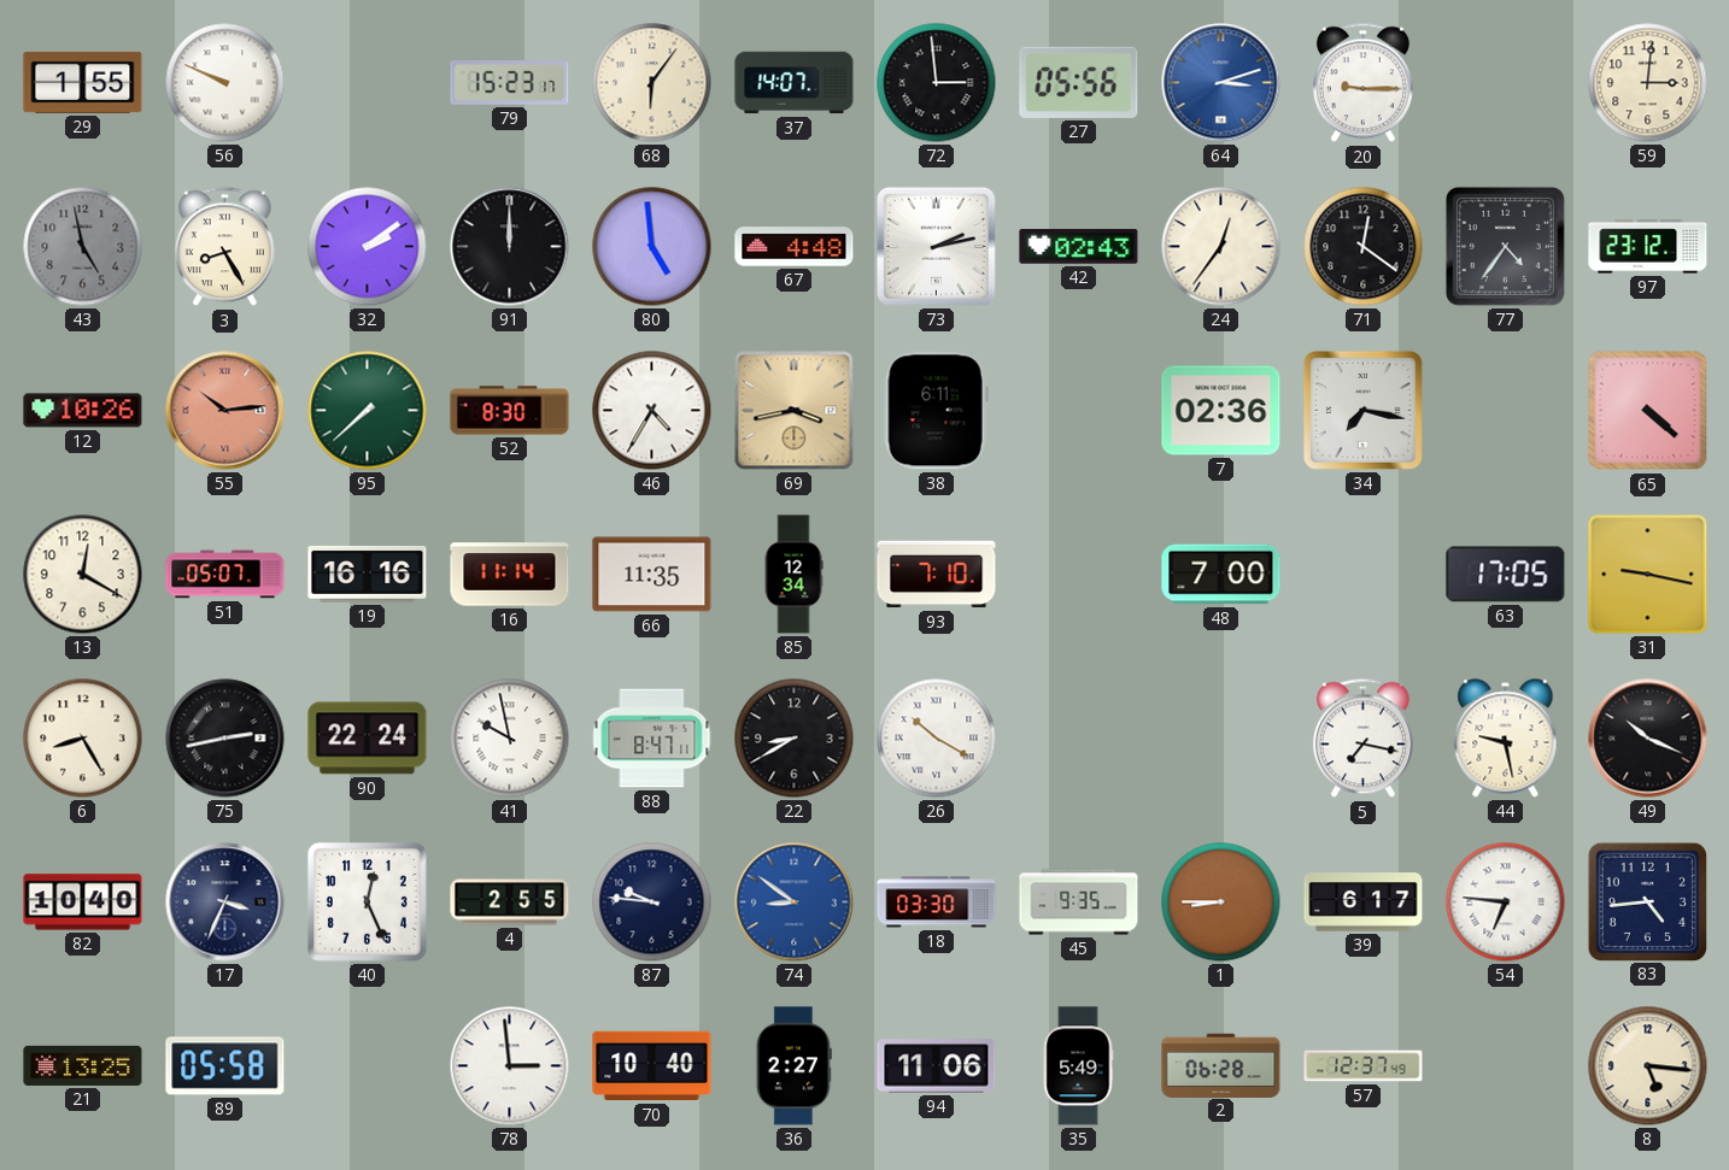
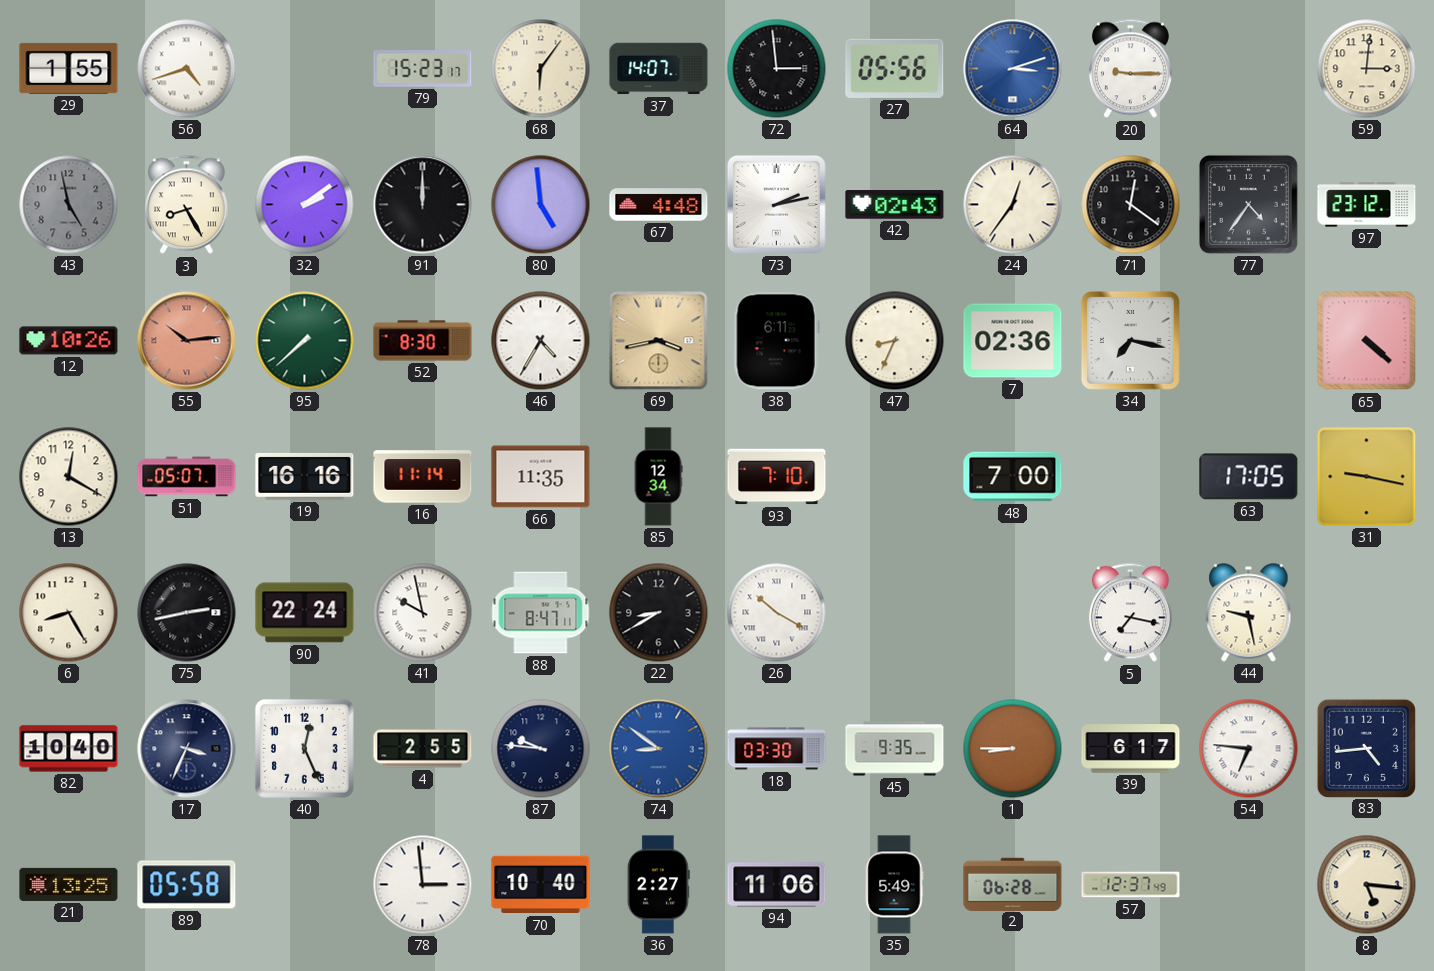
56: 9:49 -> 4:42
47: none -> 8:34
49: 10:19 -> none
